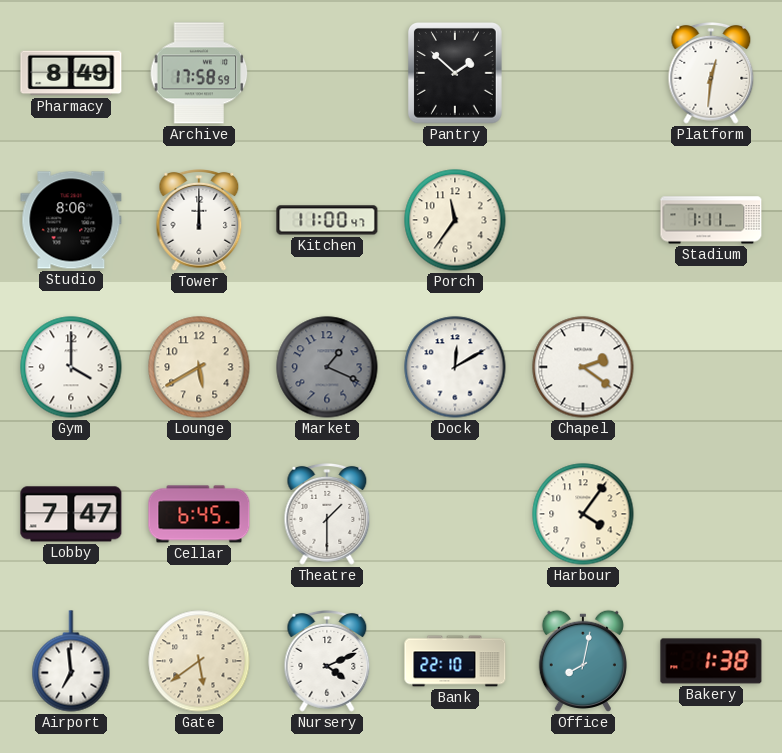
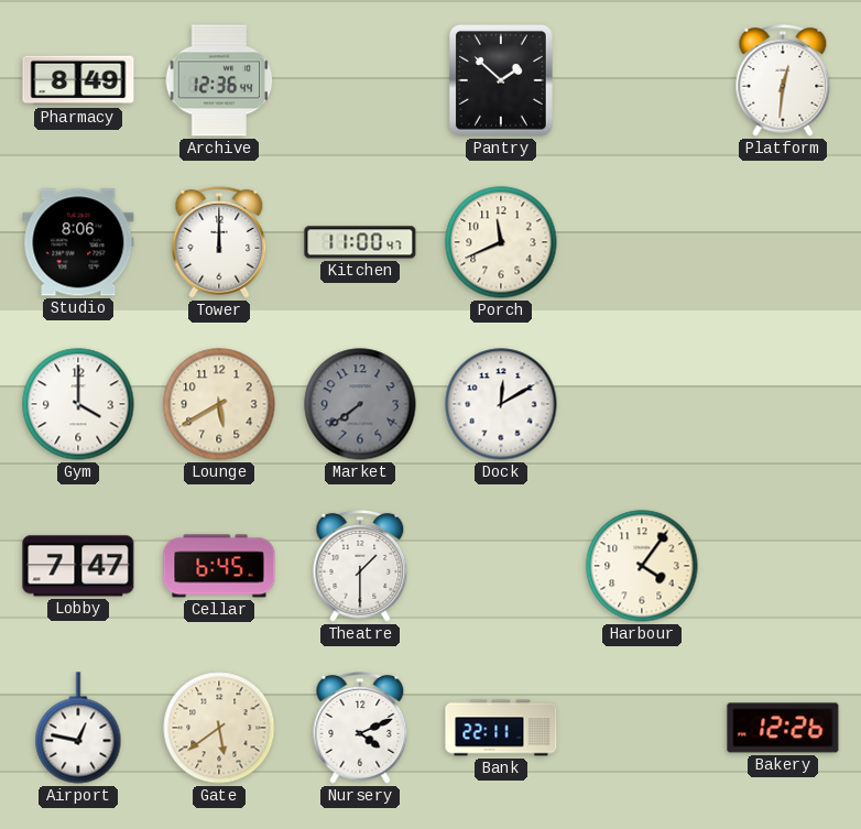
Archive: 17:58 -> 12:36
Porch: 11:36 -> 11:41
Stadium: 1:11 -> none
Market: 1:19 -> 7:39
Chapel: 2:21 -> none
Airport: 6:59 -> 12:47
Bank: 22:10 -> 22:11
Office: 8:02 -> none
Bakery: 1:38 -> 12:26
